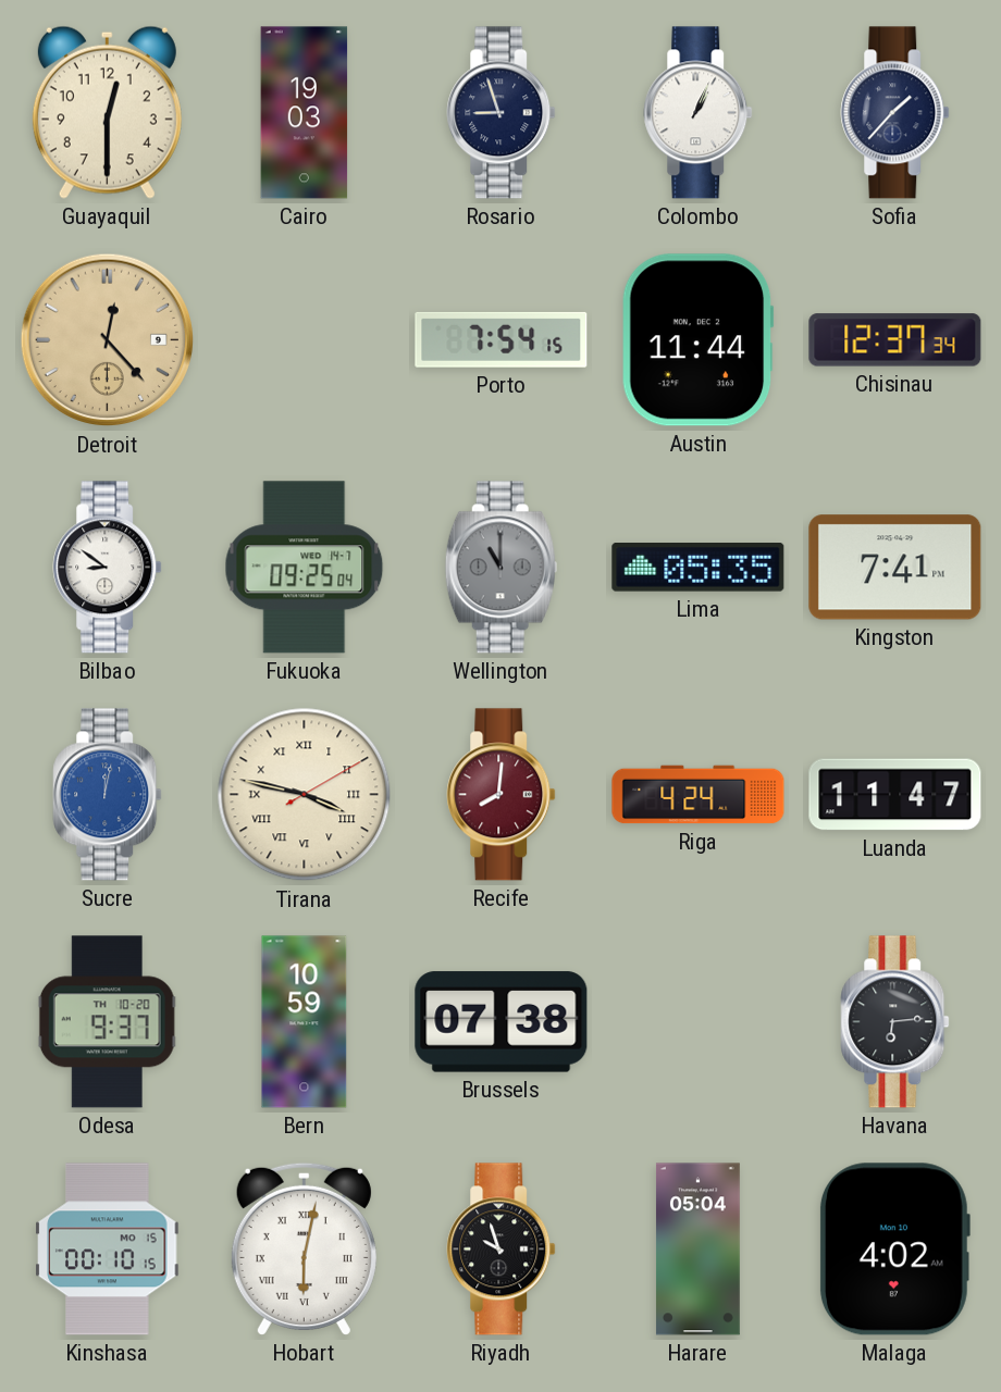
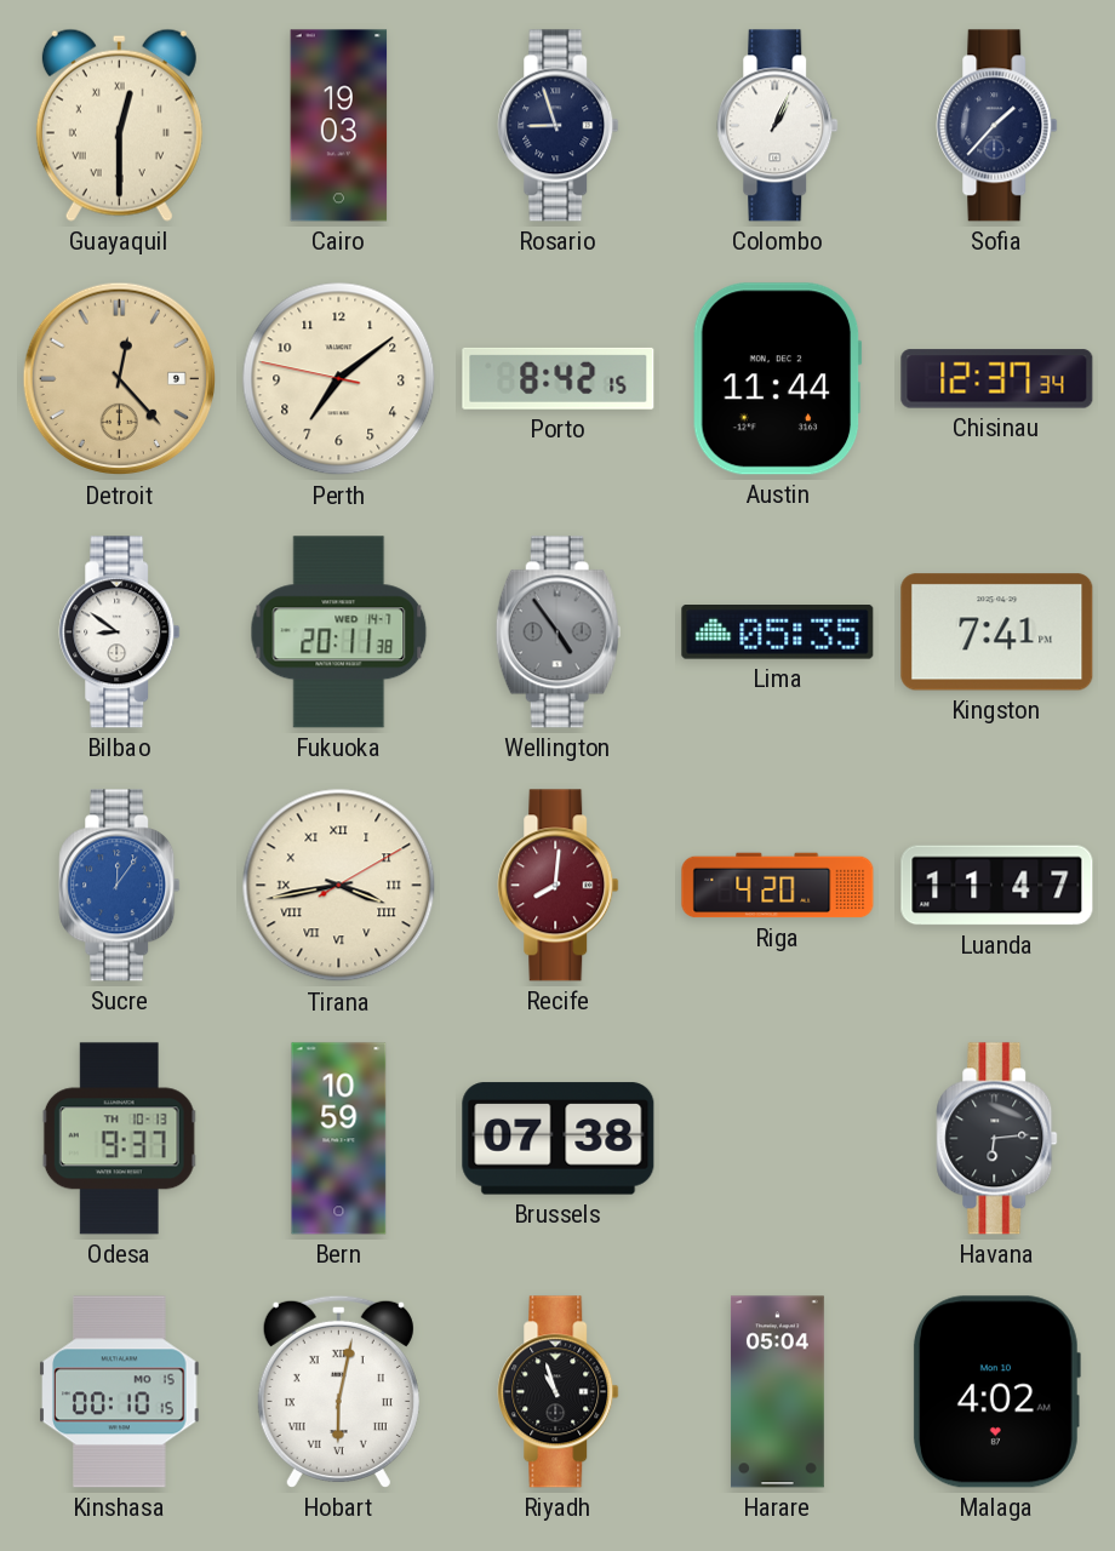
Guayaquil numerals: Arabic -> Roman
Perth: none -> 7:08
Porto: 7:54 -> 8:42
Fukuoka: 09:25 -> 20:11
Wellington: 11:00 -> 4:54
Sucre: 12:02 -> 12:06
Tirana: 3:47 -> 3:43
Riga: 4:24 -> 4:20
Odesa date: TH 10-20 -> TH 10-13
Riyadh: 9:57 -> 10:57
